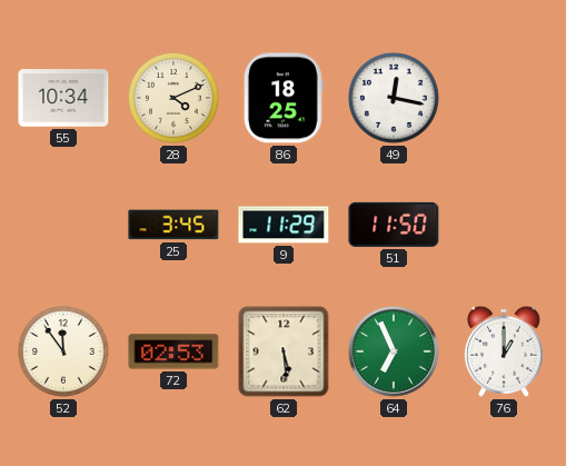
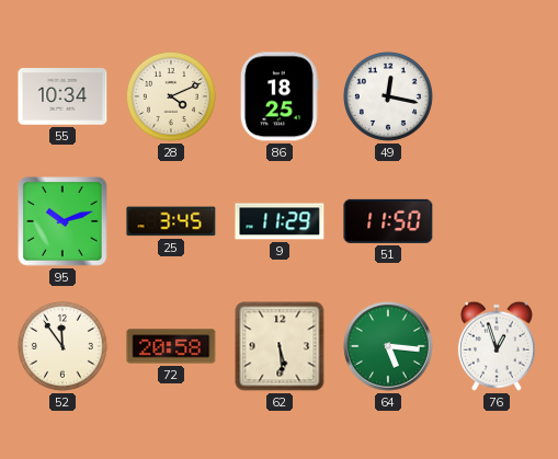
95: none -> 10:12
72: 02:53 -> 20:58
64: 6:56 -> 5:16
76: 1:00 -> 12:57
